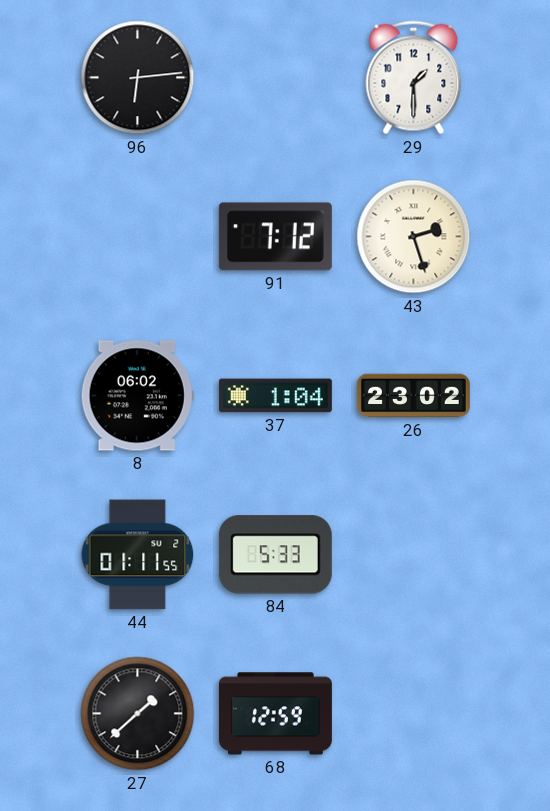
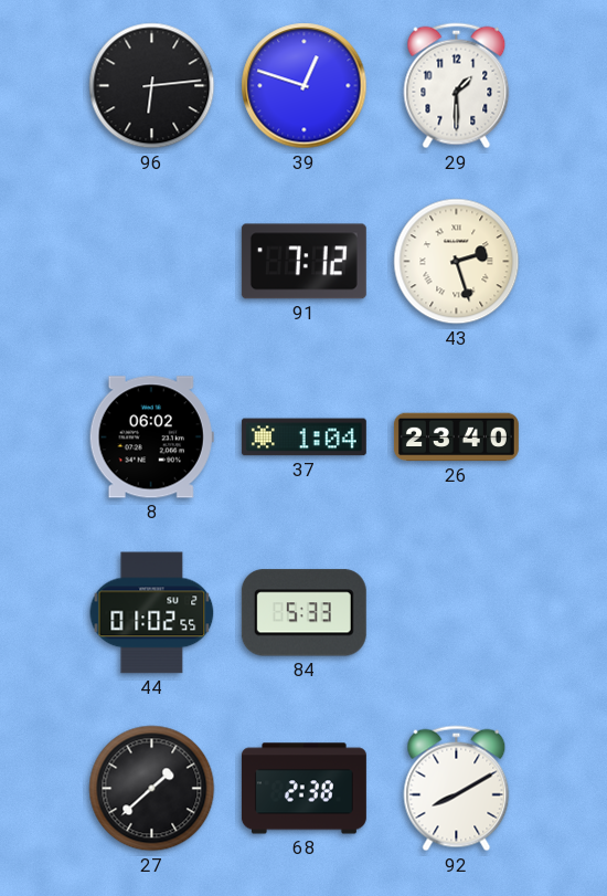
39: none -> 12:48
26: 23:02 -> 23:40
44: 01:11 -> 01:02
68: 12:59 -> 2:38
92: none -> 8:10
